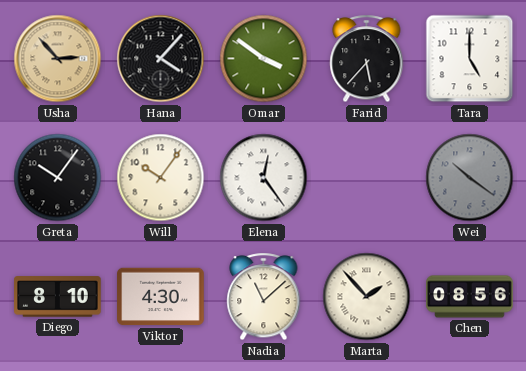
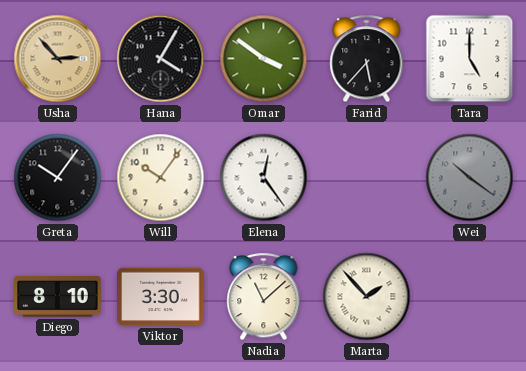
Hana: 4:07 -> 4:05
Viktor: 4:30 -> 3:30
Chen: 08:56 -> none
